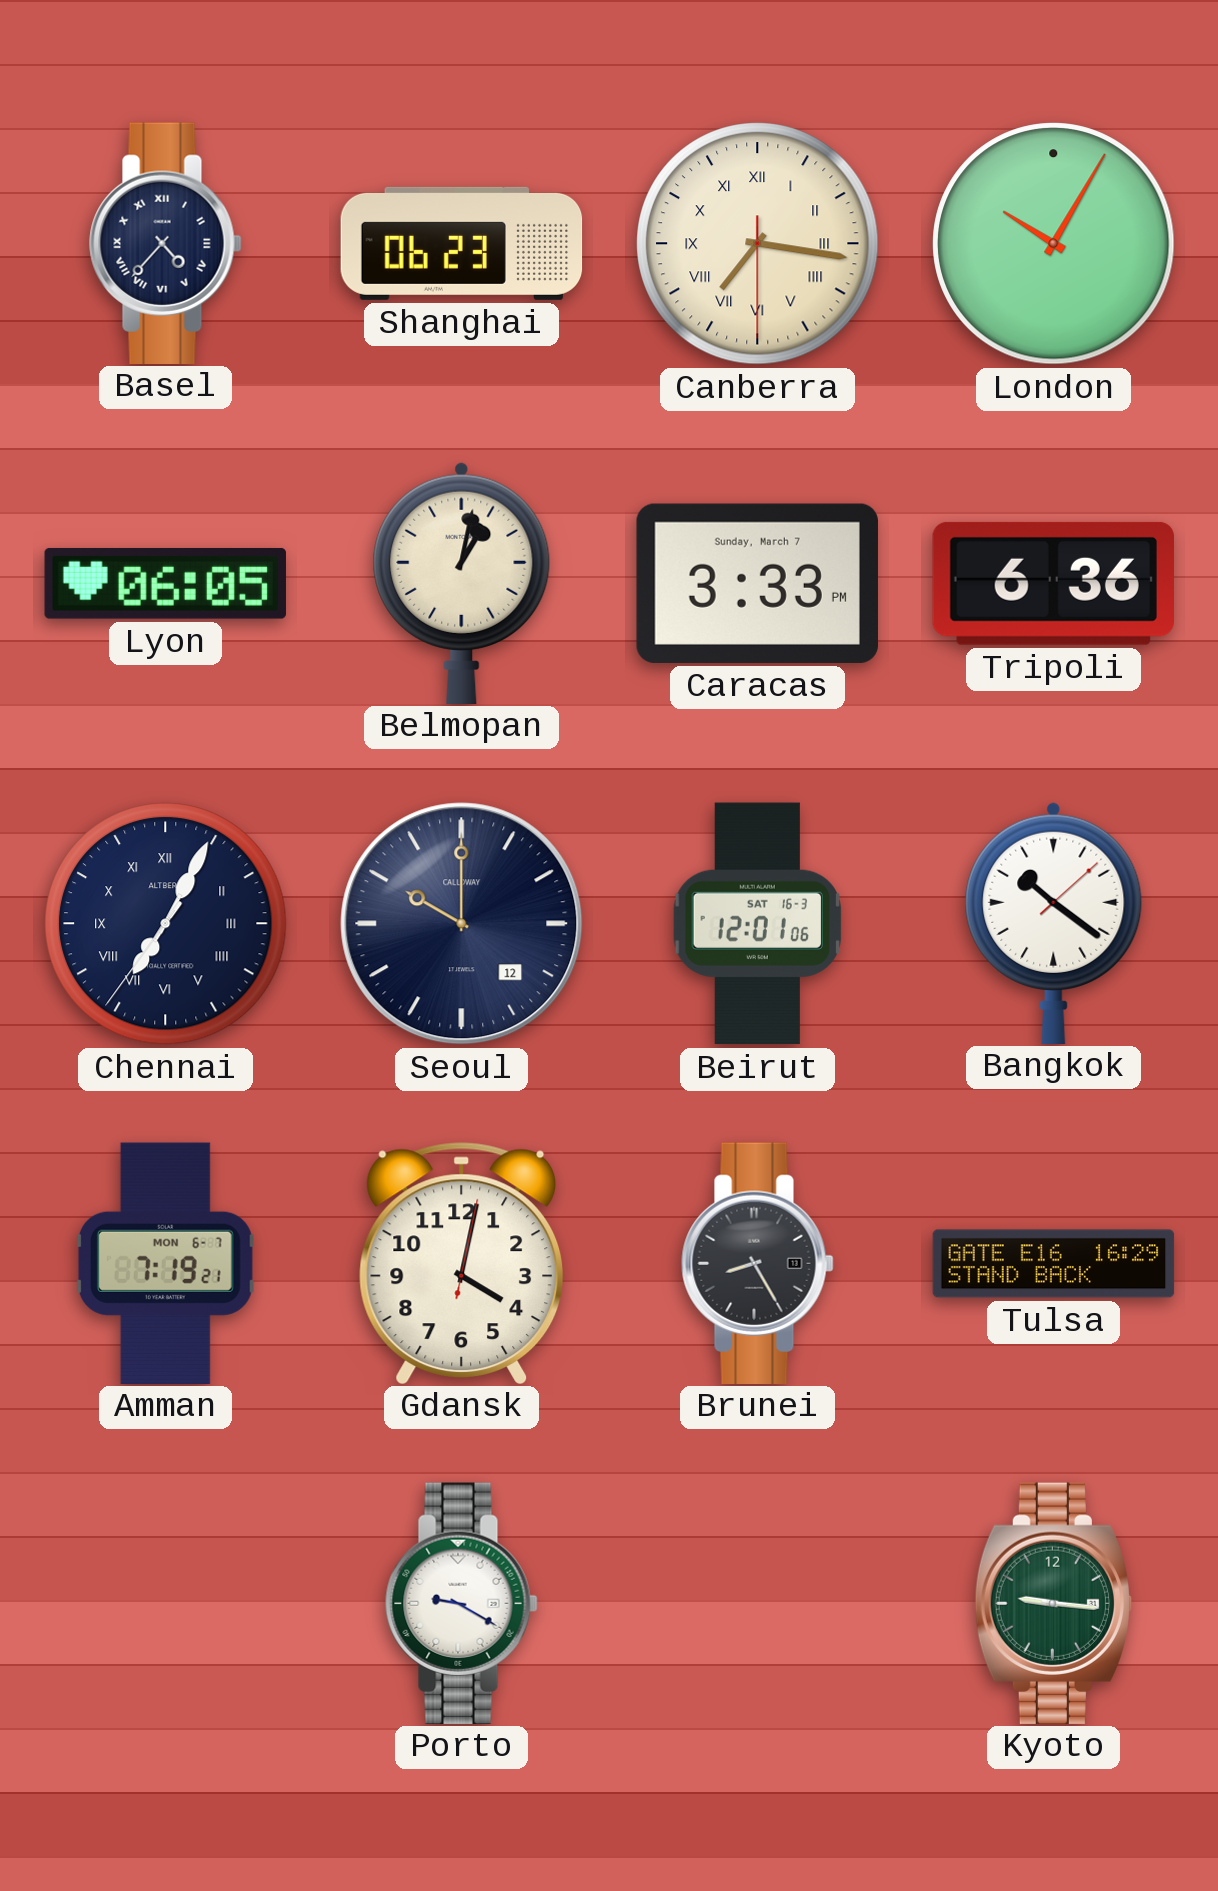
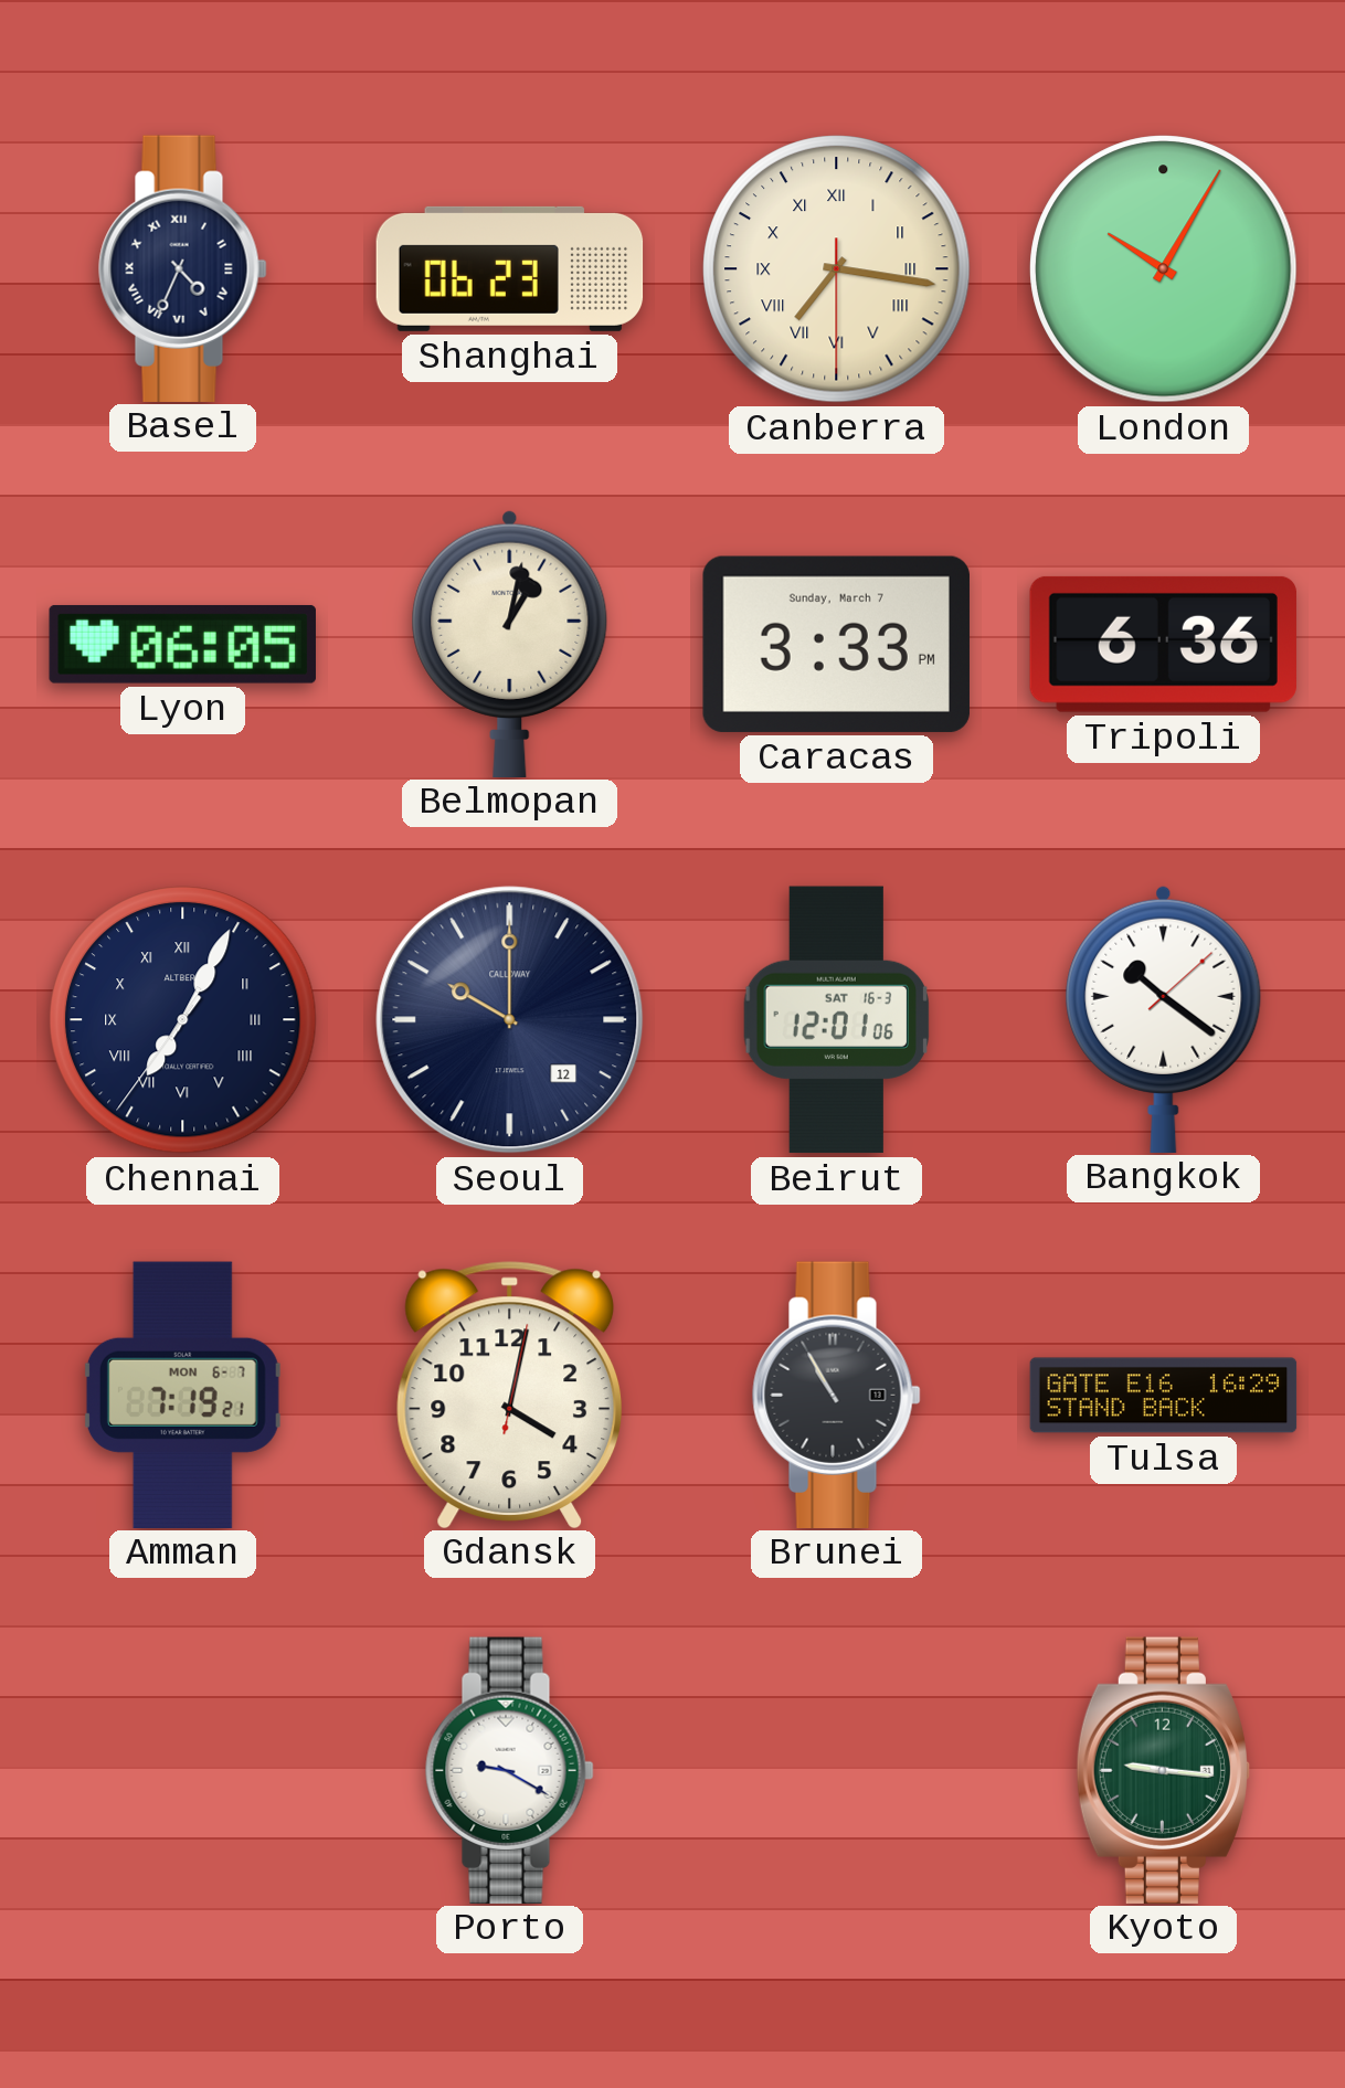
Basel: 4:37 -> 4:34
Brunei: 8:25 -> 10:55
